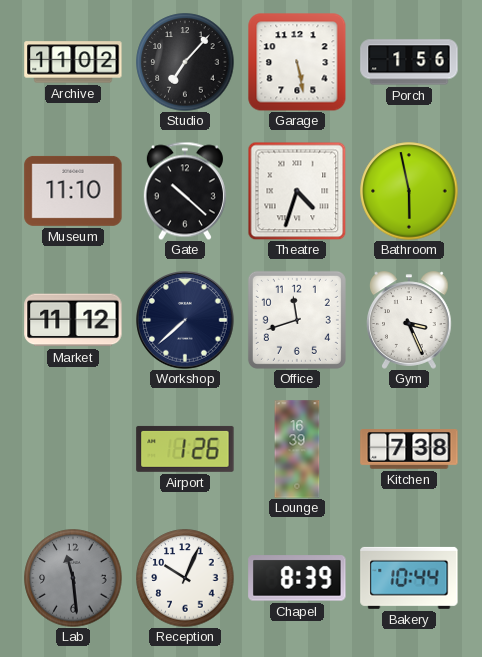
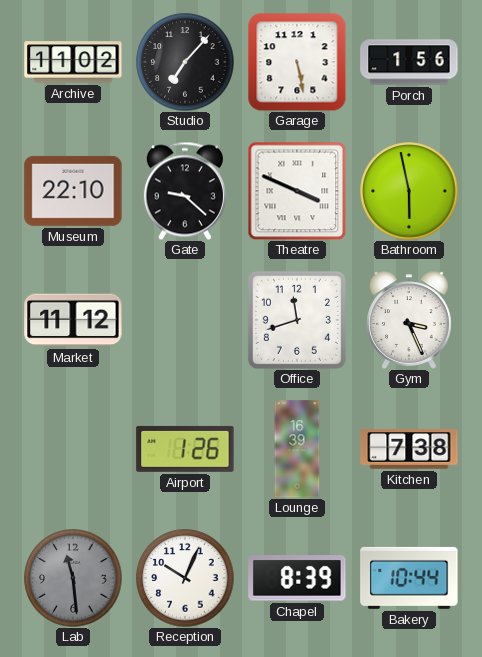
Museum: 11:10 -> 22:10
Gate: 10:22 -> 9:22
Theatre: 4:33 -> 3:49
Workshop: 7:38 -> none
